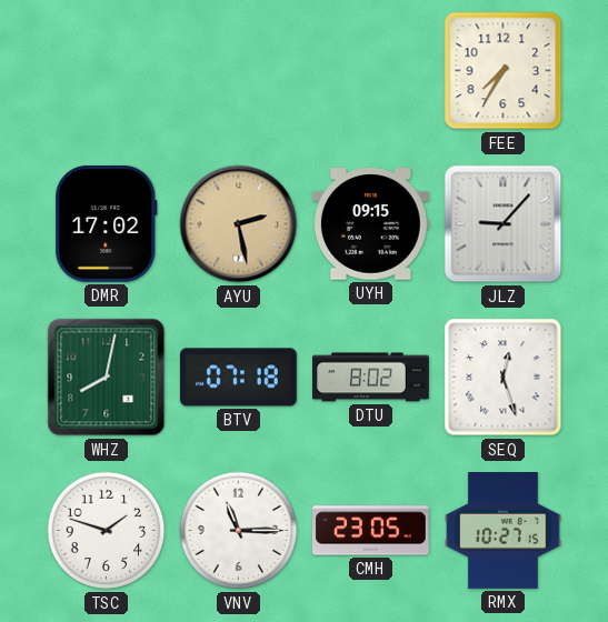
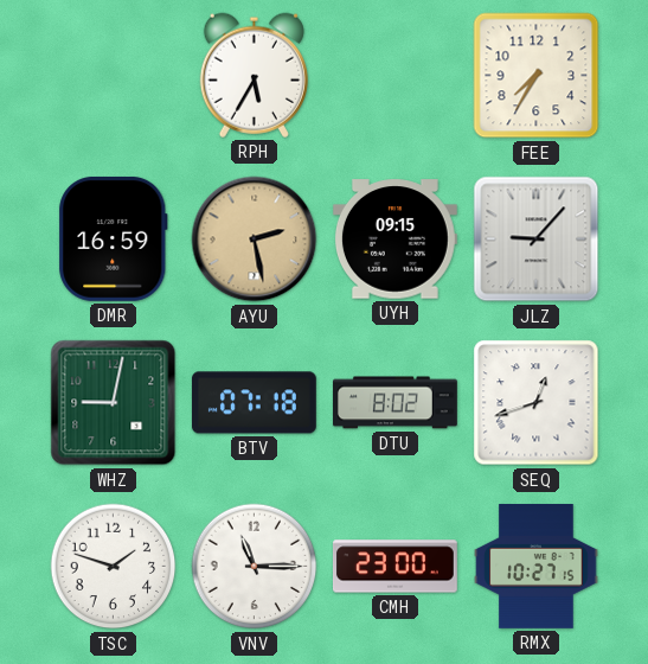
RPH: none -> 5:35
DMR: 17:02 -> 16:59
WHZ: 8:02 -> 9:02
SEQ: 12:27 -> 12:42
CMH: 23:05 -> 23:00
